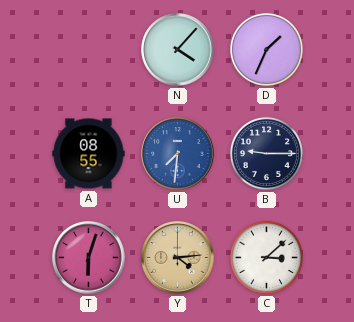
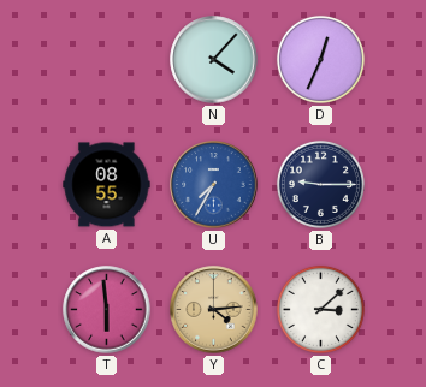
D: 1:34 -> 12:34
U: 7:31 -> 7:35
T: 6:03 -> 5:59
